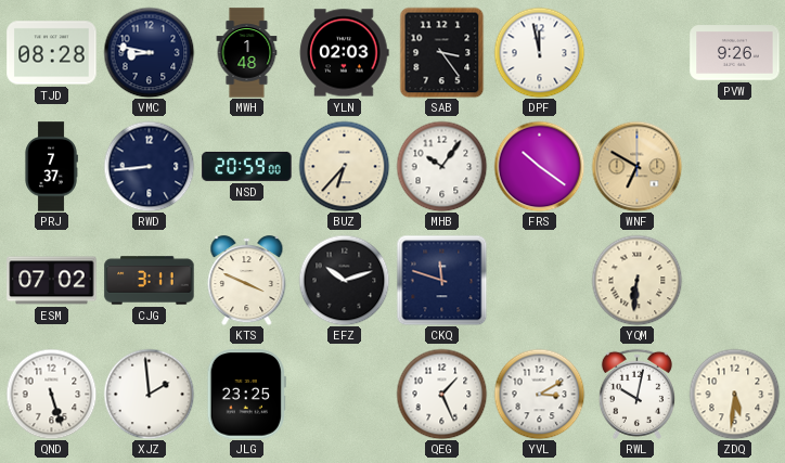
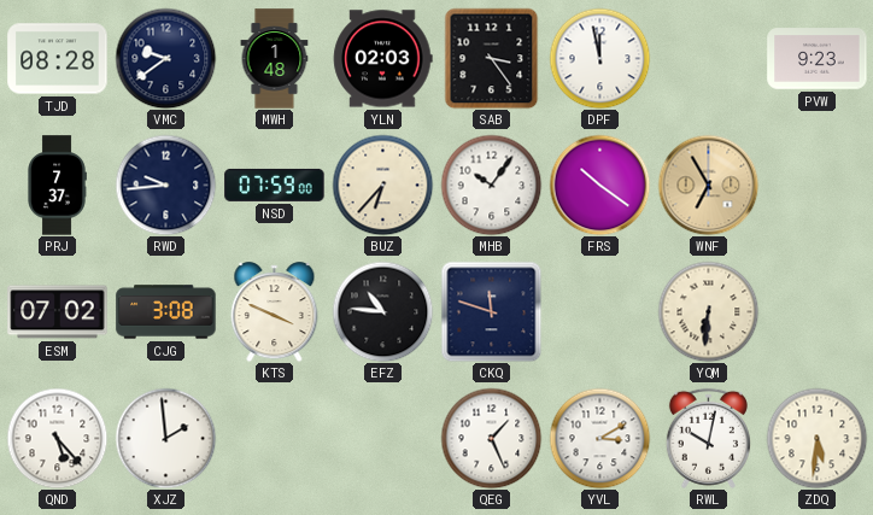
VMC: 8:47 -> 9:39
PVW: 9:26 -> 9:23
RWD: 8:44 -> 9:44
NSD: 20:59 -> 07:59
WNF: 6:50 -> 6:55
CJG: 3:11 -> 3:08
EFZ: 10:12 -> 10:46
QND: 5:27 -> 5:23
JLG: 23:25 -> none
